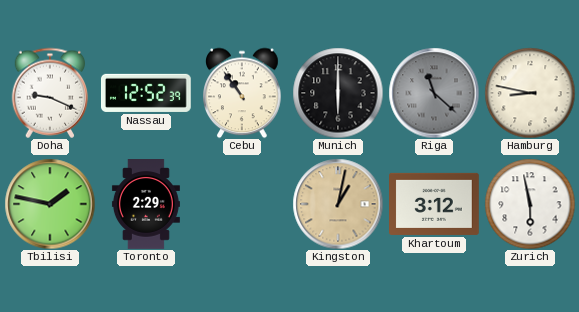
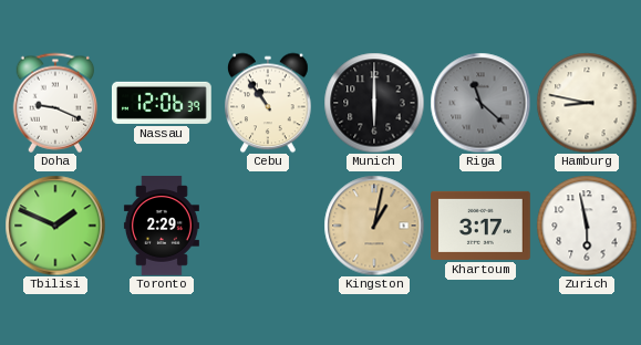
Nassau: 12:52 -> 12:06
Tbilisi: 1:47 -> 1:49
Khartoum: 3:12 -> 3:17
